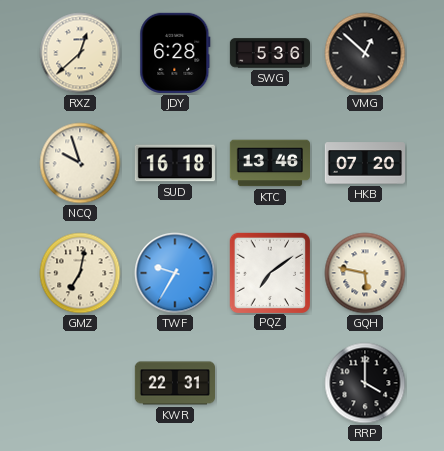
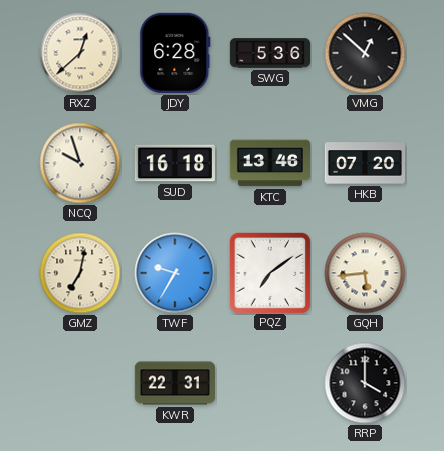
GQH: 5:47 -> 5:44
